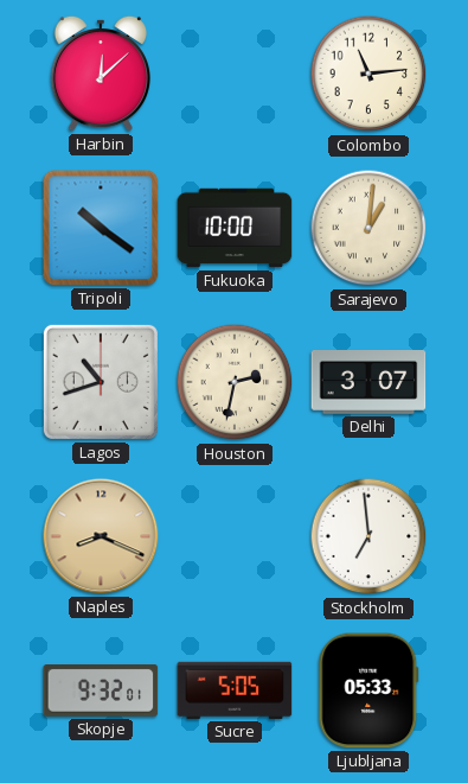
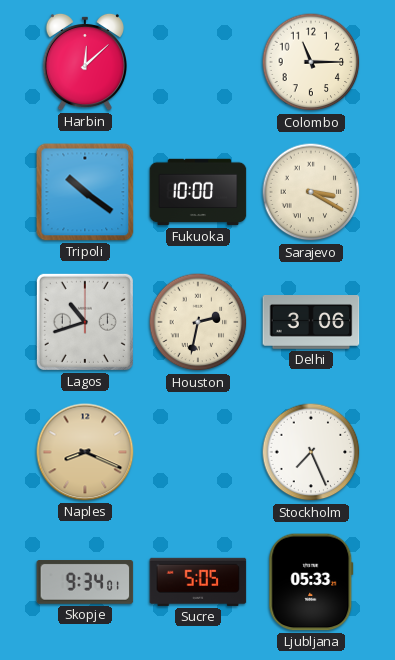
Colombo: 11:14 -> 11:15
Sarajevo: 1:01 -> 3:20
Delhi: 3:07 -> 3:06
Stockholm: 6:59 -> 7:26
Skopje: 9:32 -> 9:34
